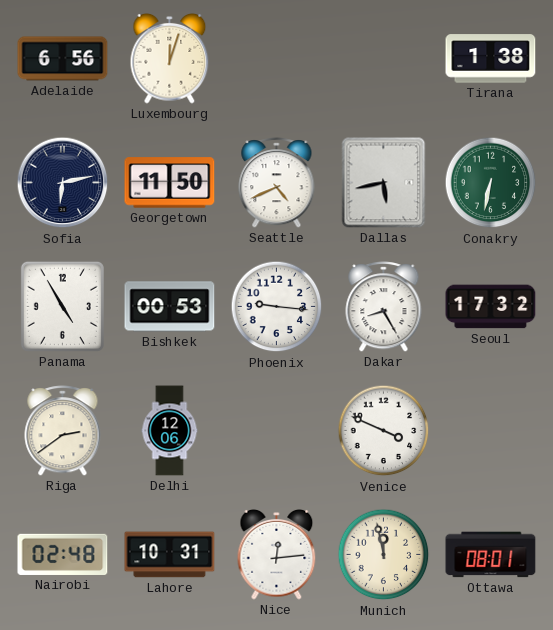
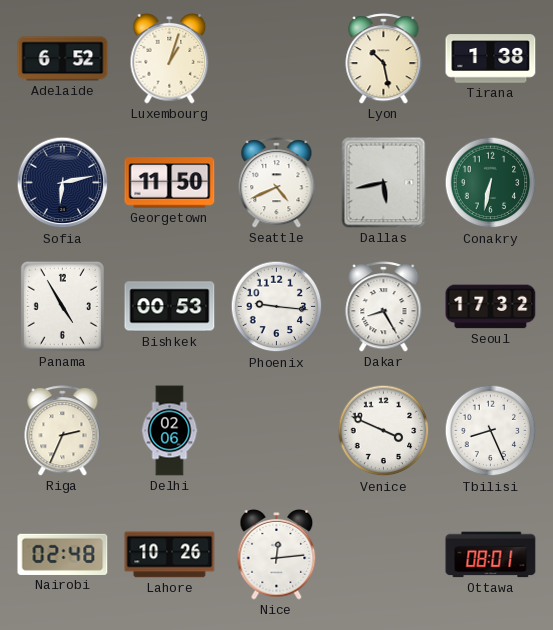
Adelaide: 6:56 -> 6:52
Luxembourg: 12:03 -> 1:03
Lyon: none -> 10:28
Riga: 2:39 -> 2:34
Delhi: 12:06 -> 02:06
Tbilisi: none -> 8:26
Lahore: 10:31 -> 10:26
Munich: 11:58 -> none
